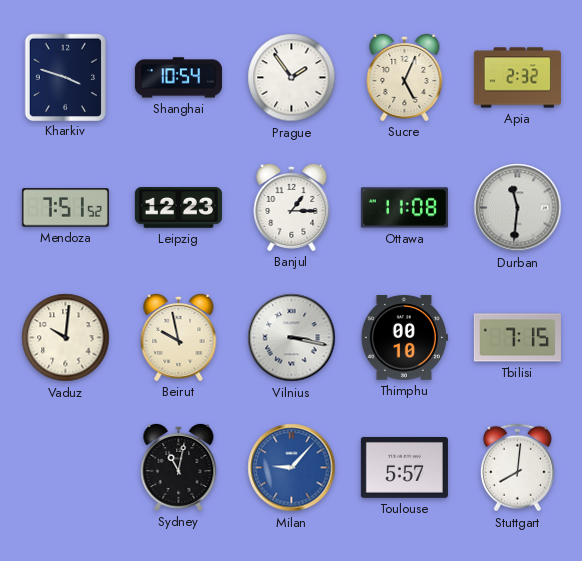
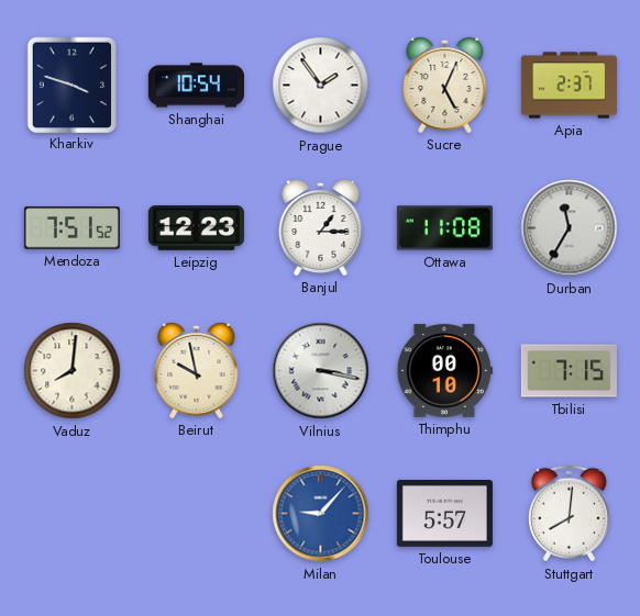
Apia: 2:32 -> 2:37
Durban: 11:31 -> 11:35
Vaduz: 10:01 -> 8:01
Sydney: 11:02 -> none
